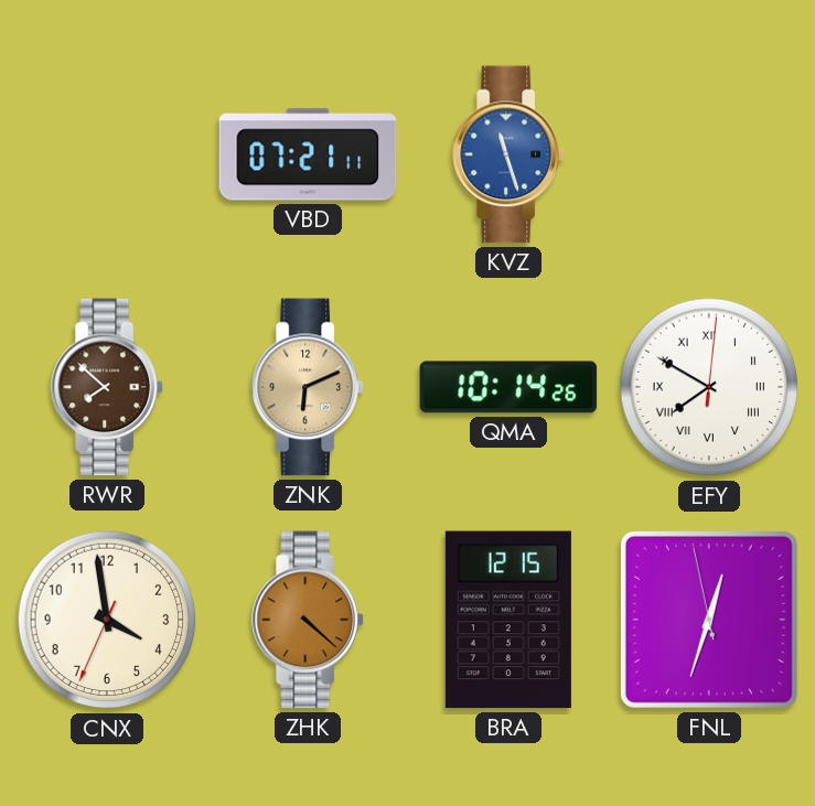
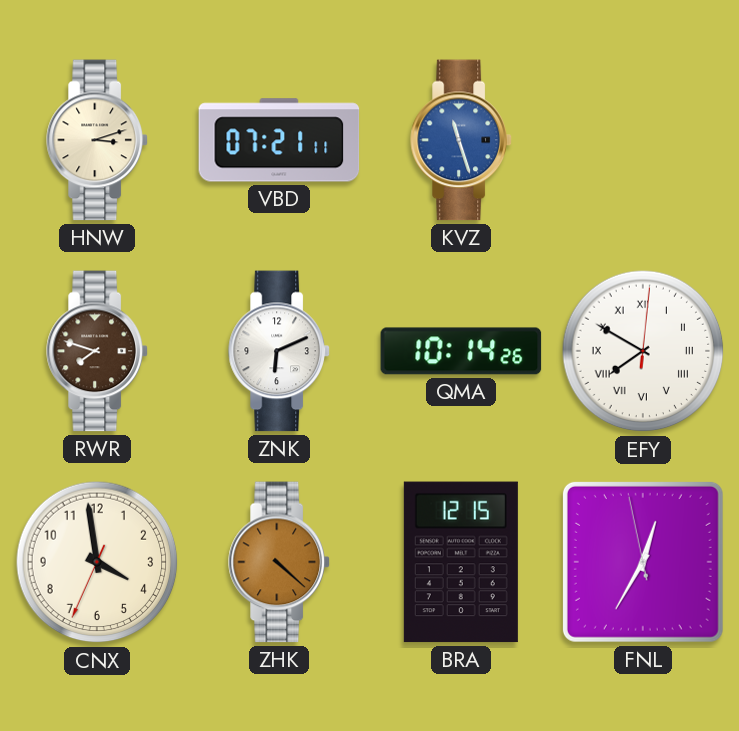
HNW: none -> 3:12
RWR: 7:52 -> 7:48
ZNK dial: champagne -> white
FNL: 12:32 -> 12:34
